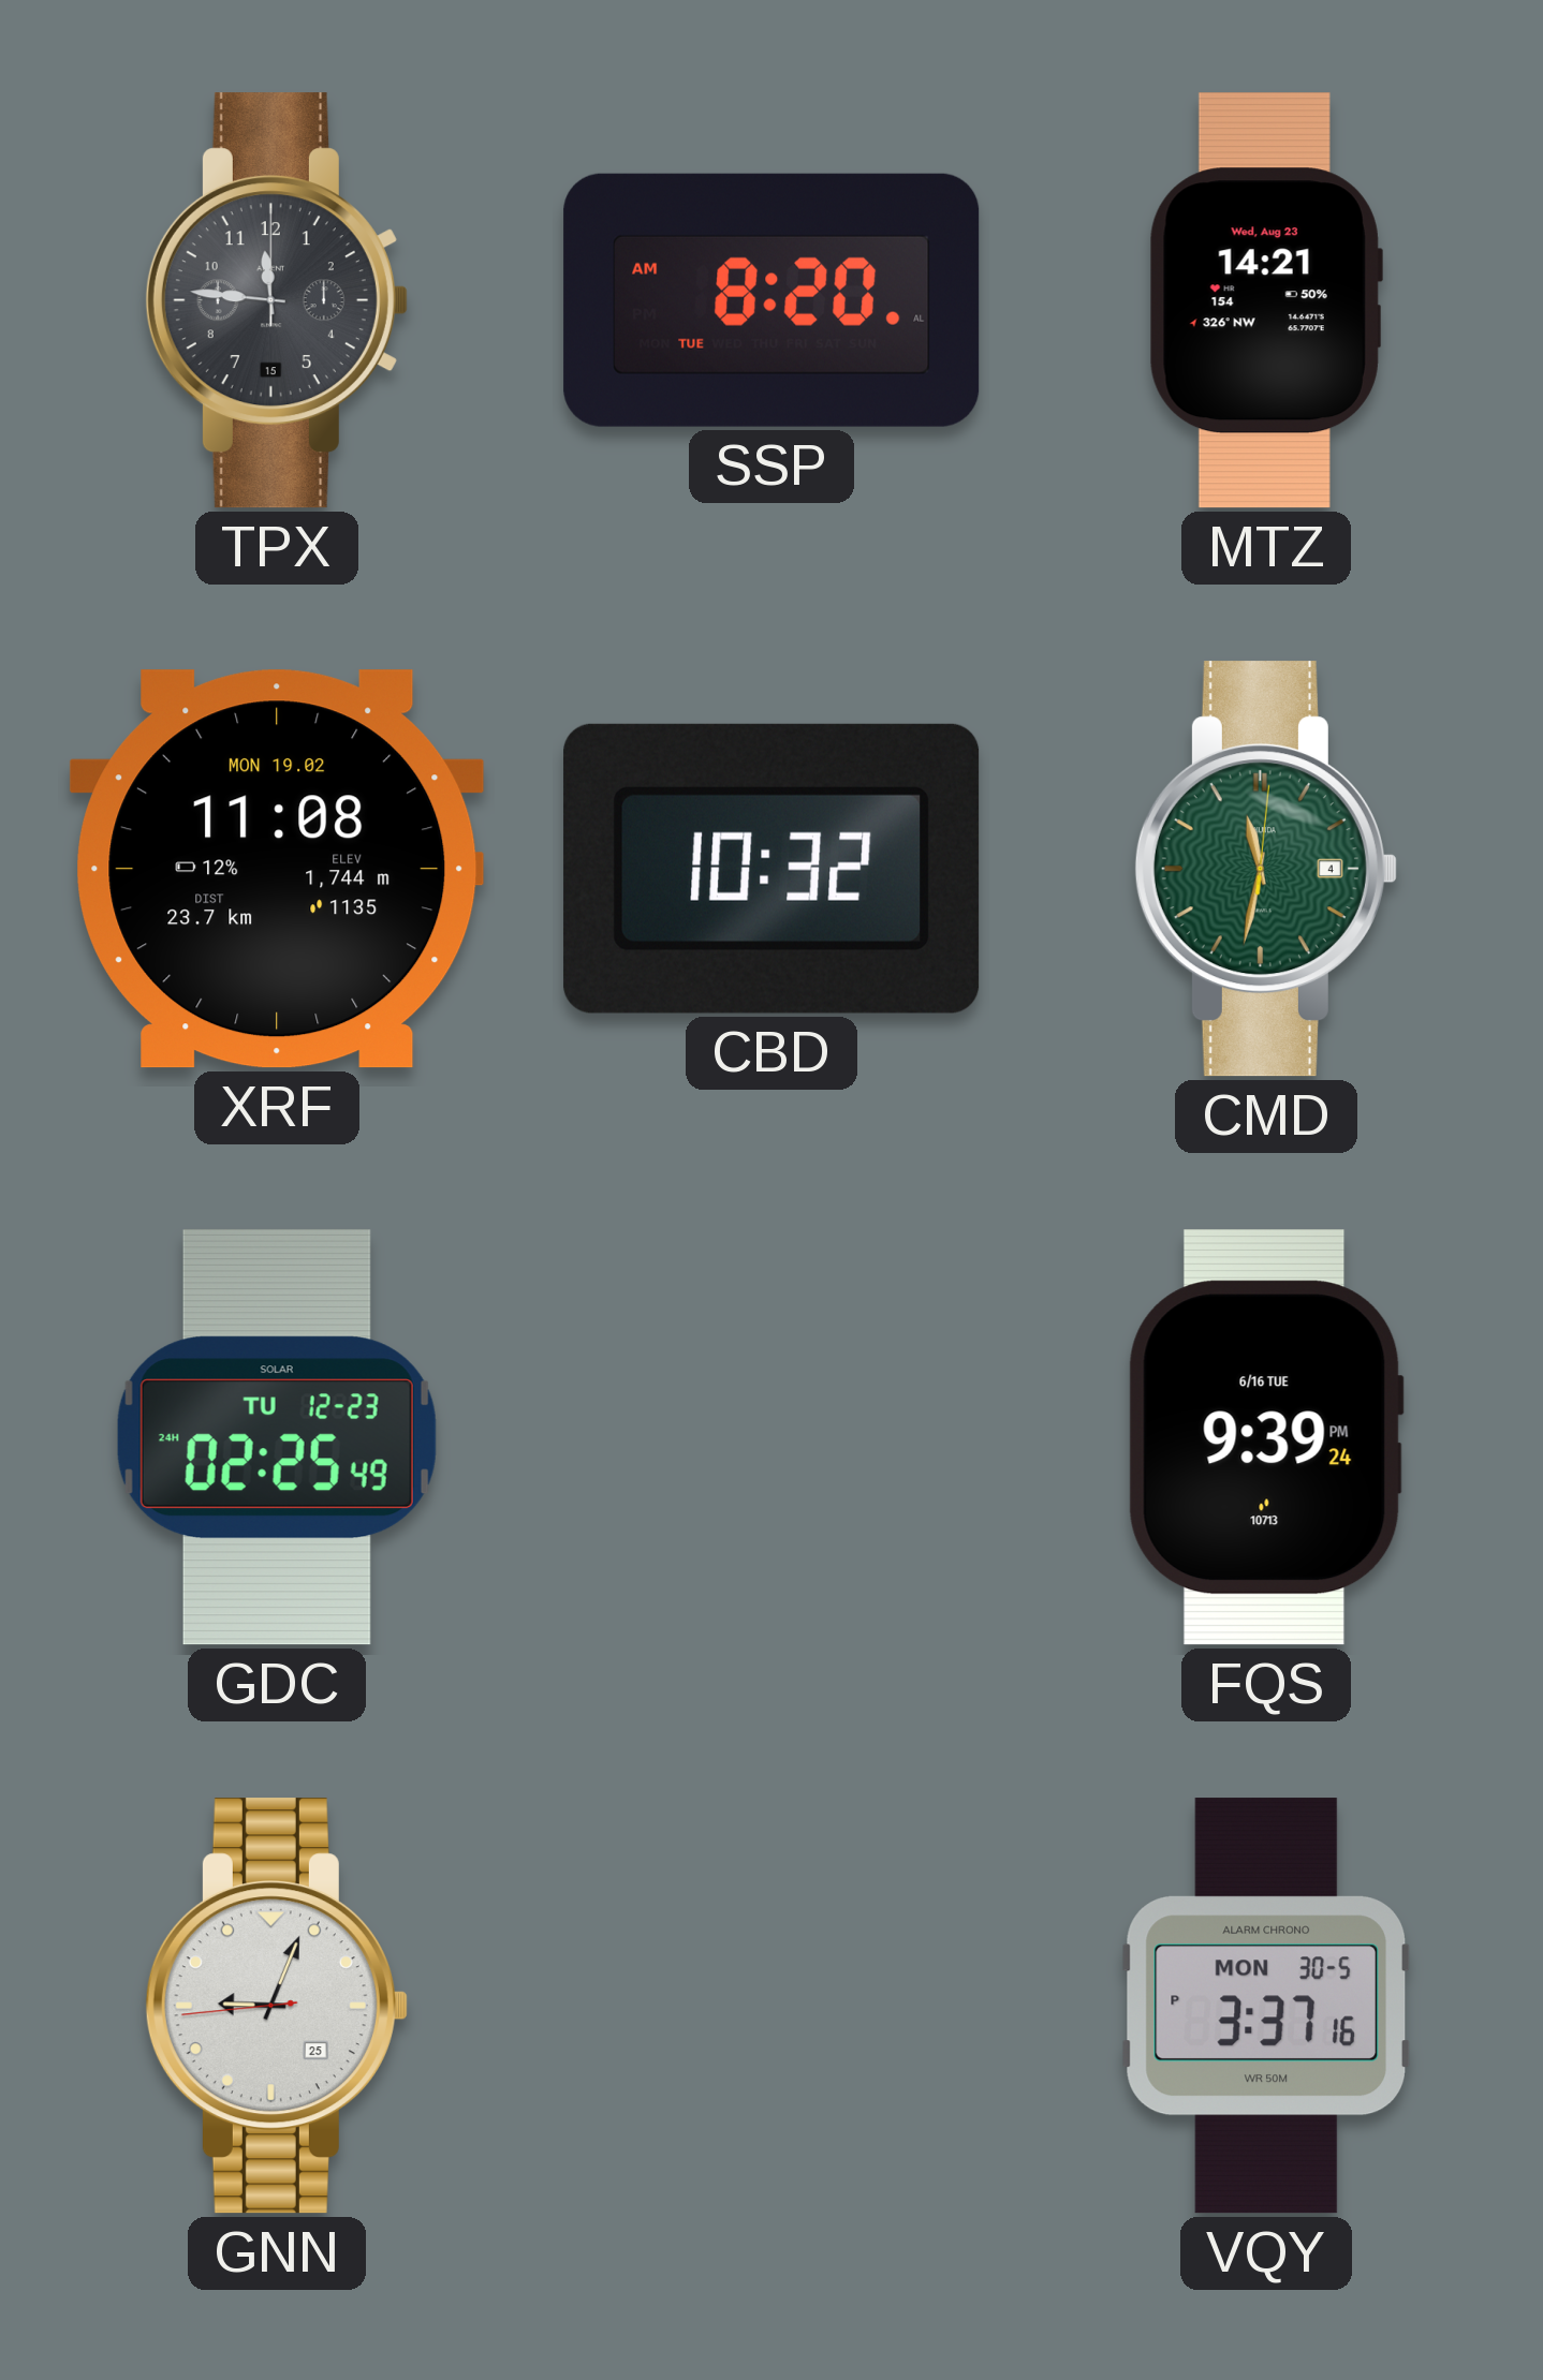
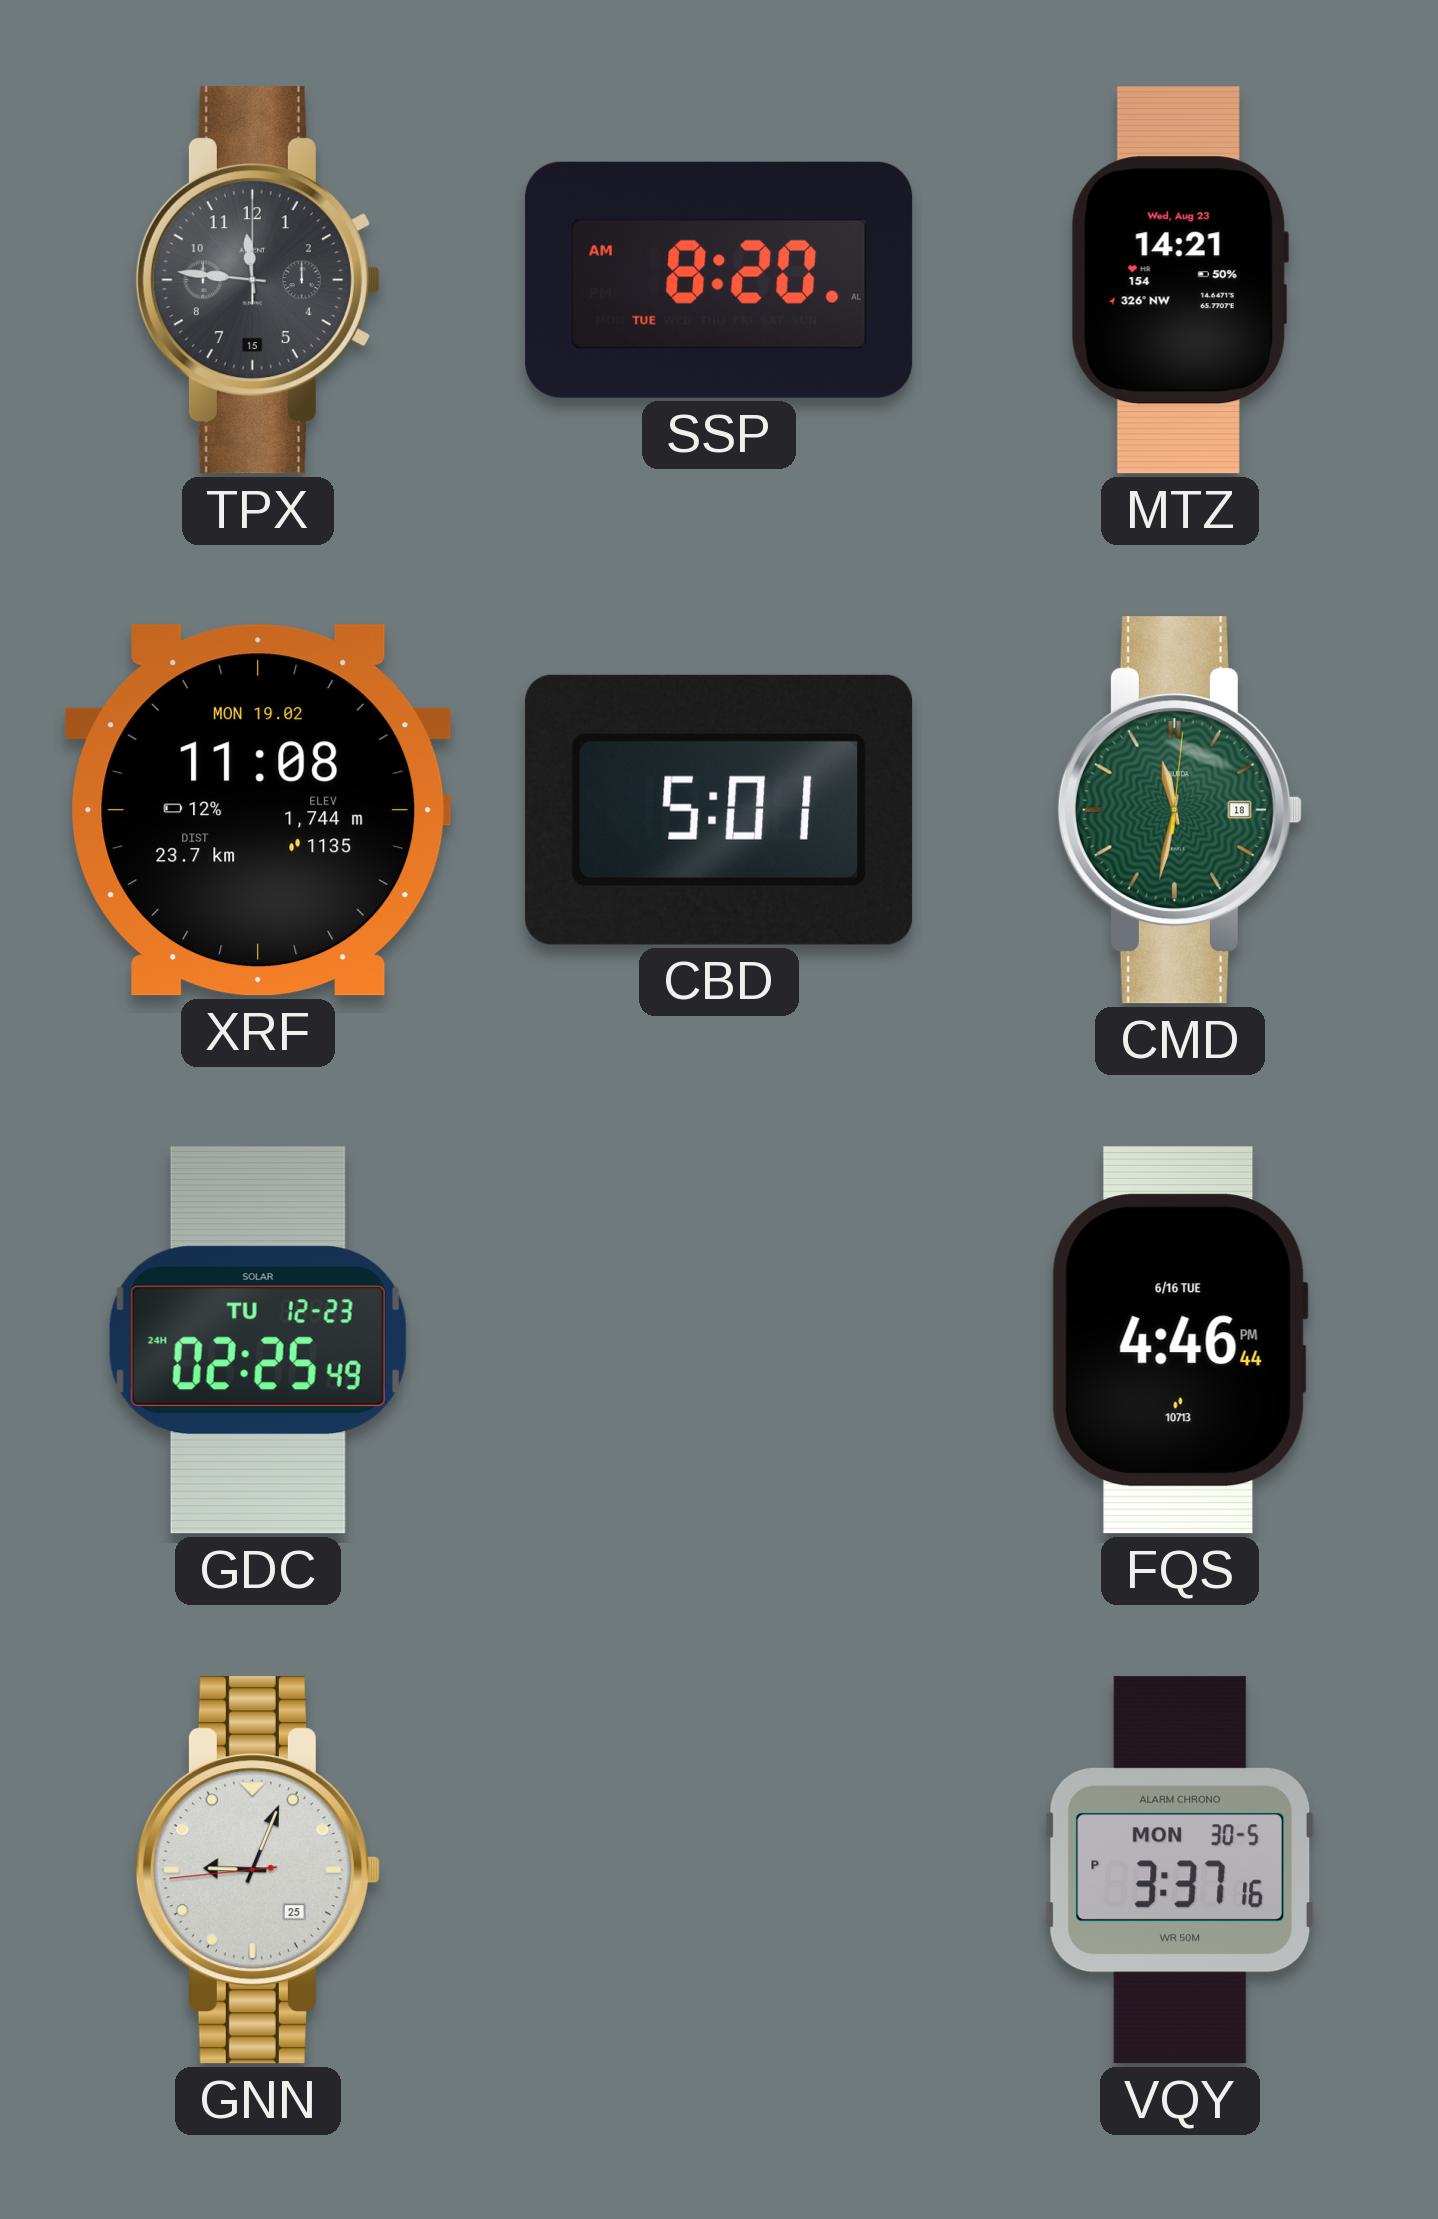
CBD: 10:32 -> 5:01
CMD date: 4 -> 18
FQS: 9:39 -> 4:46
